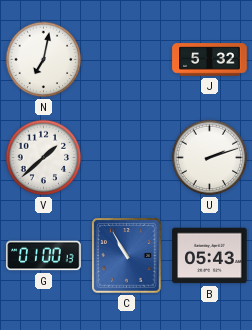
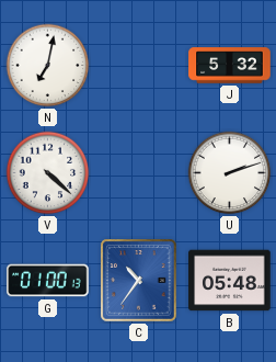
V: 1:38 -> 4:22
C: 10:55 -> 10:36
B: 05:43 -> 05:48
